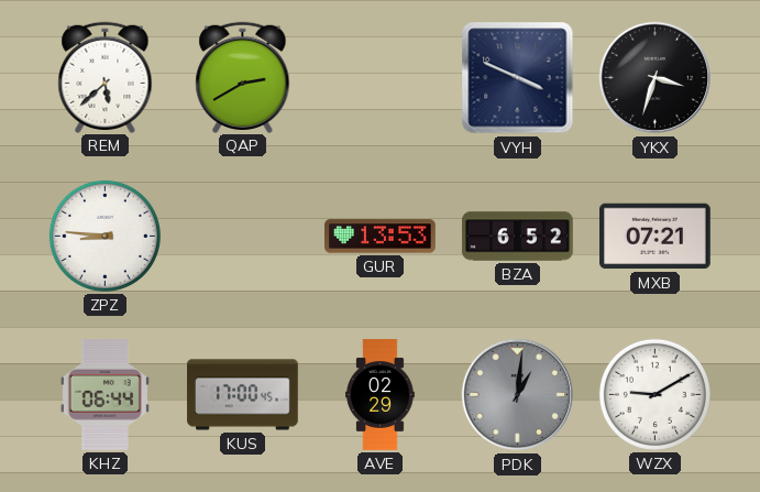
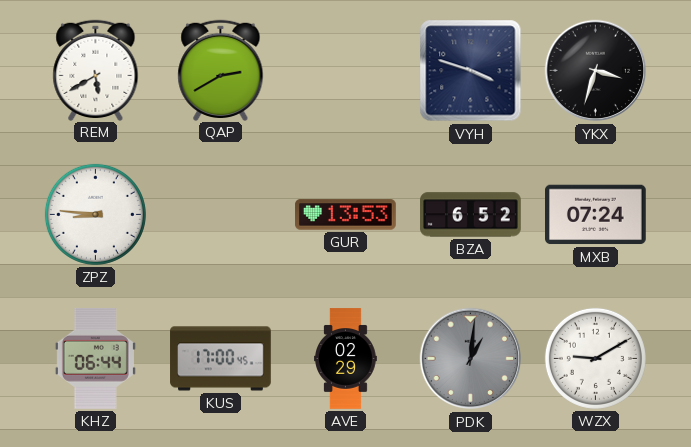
REM: 5:38 -> 5:40
VYH: 3:49 -> 3:48
MXB: 07:21 -> 07:24
